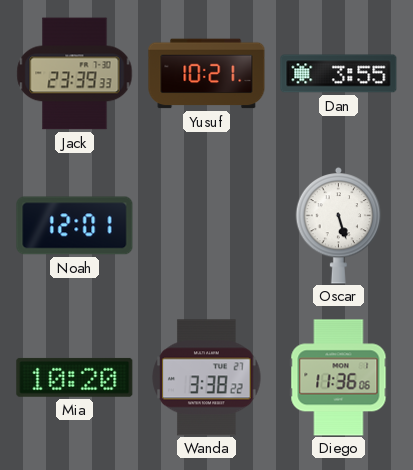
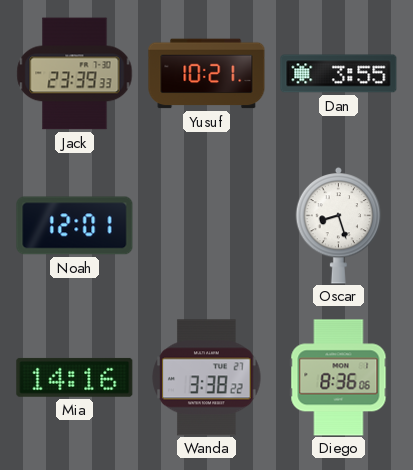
Oscar: 5:27 -> 8:27
Mia: 10:20 -> 14:16
Diego: 11:36 -> 8:36
